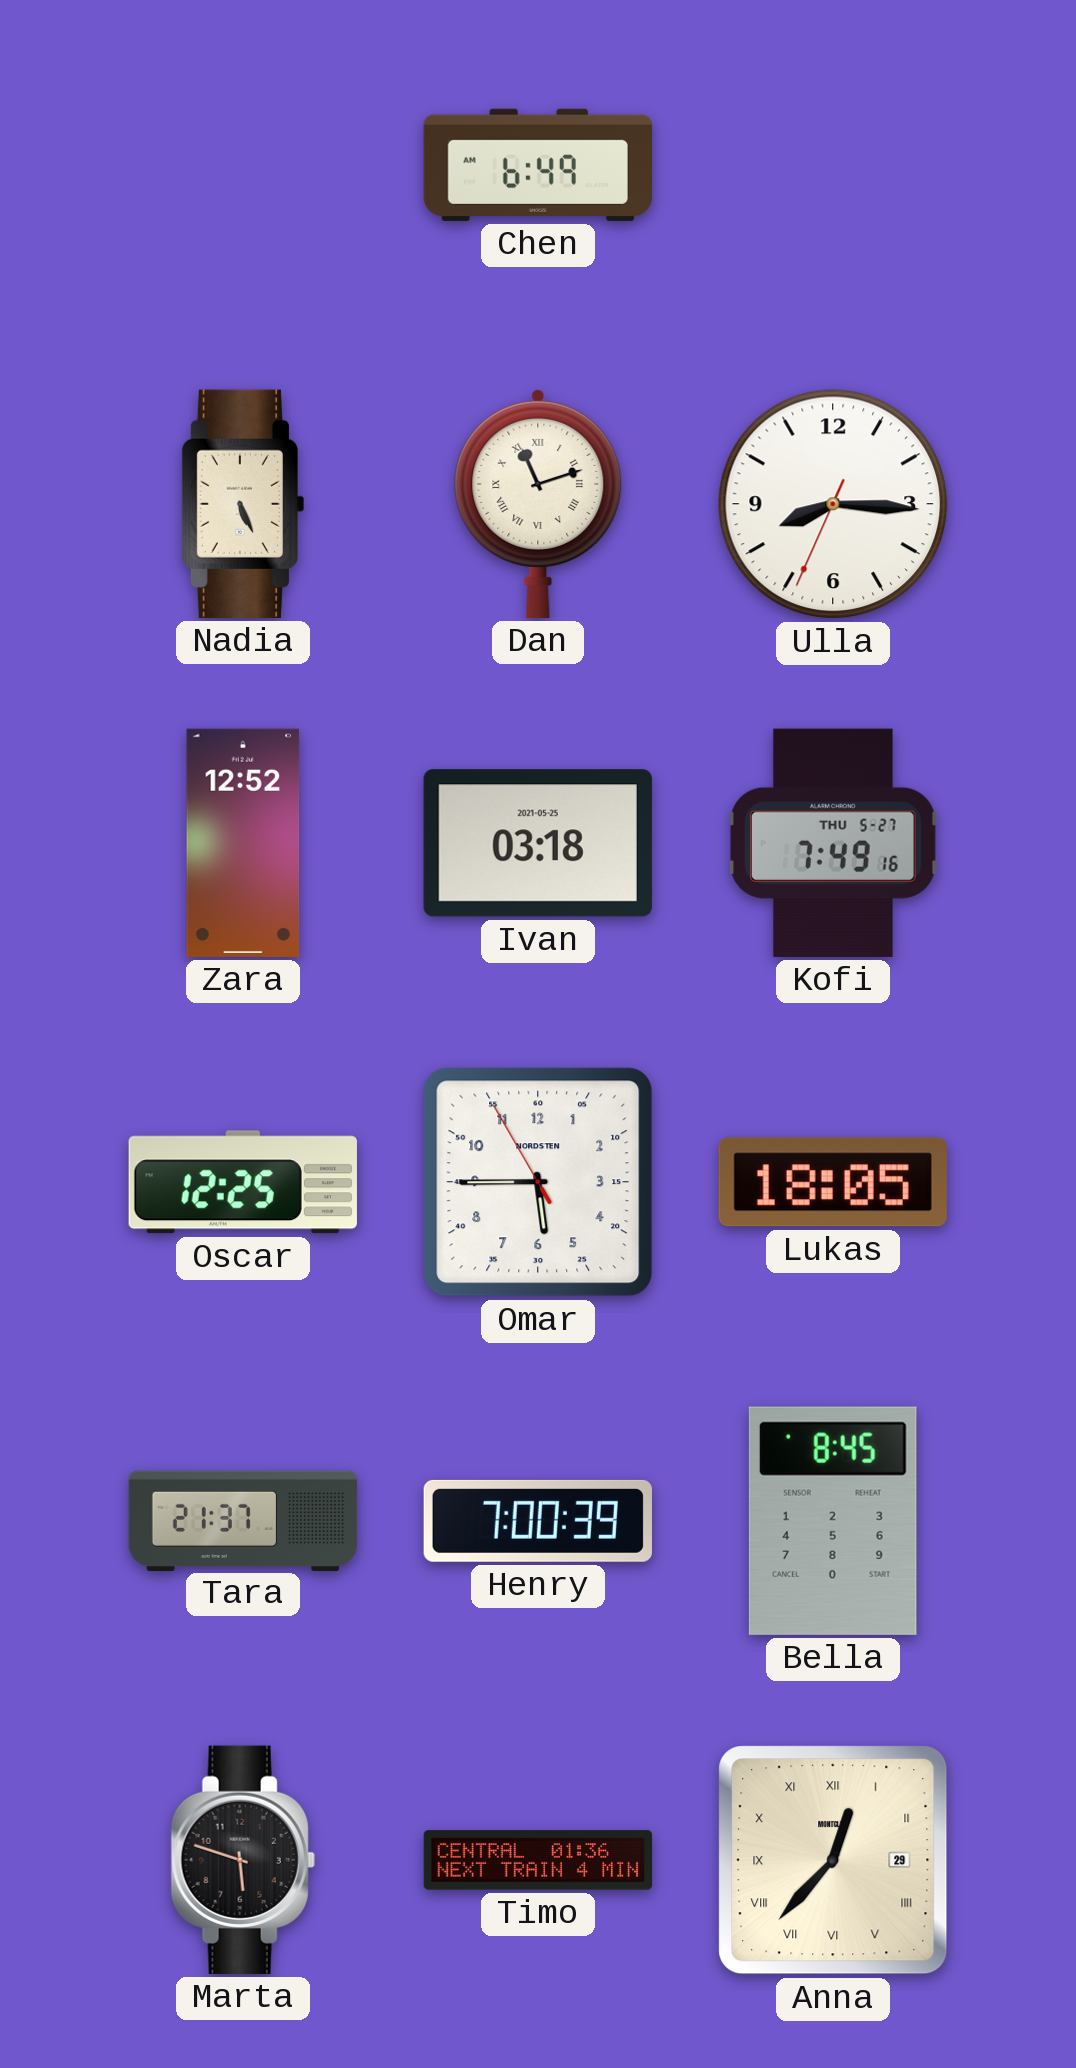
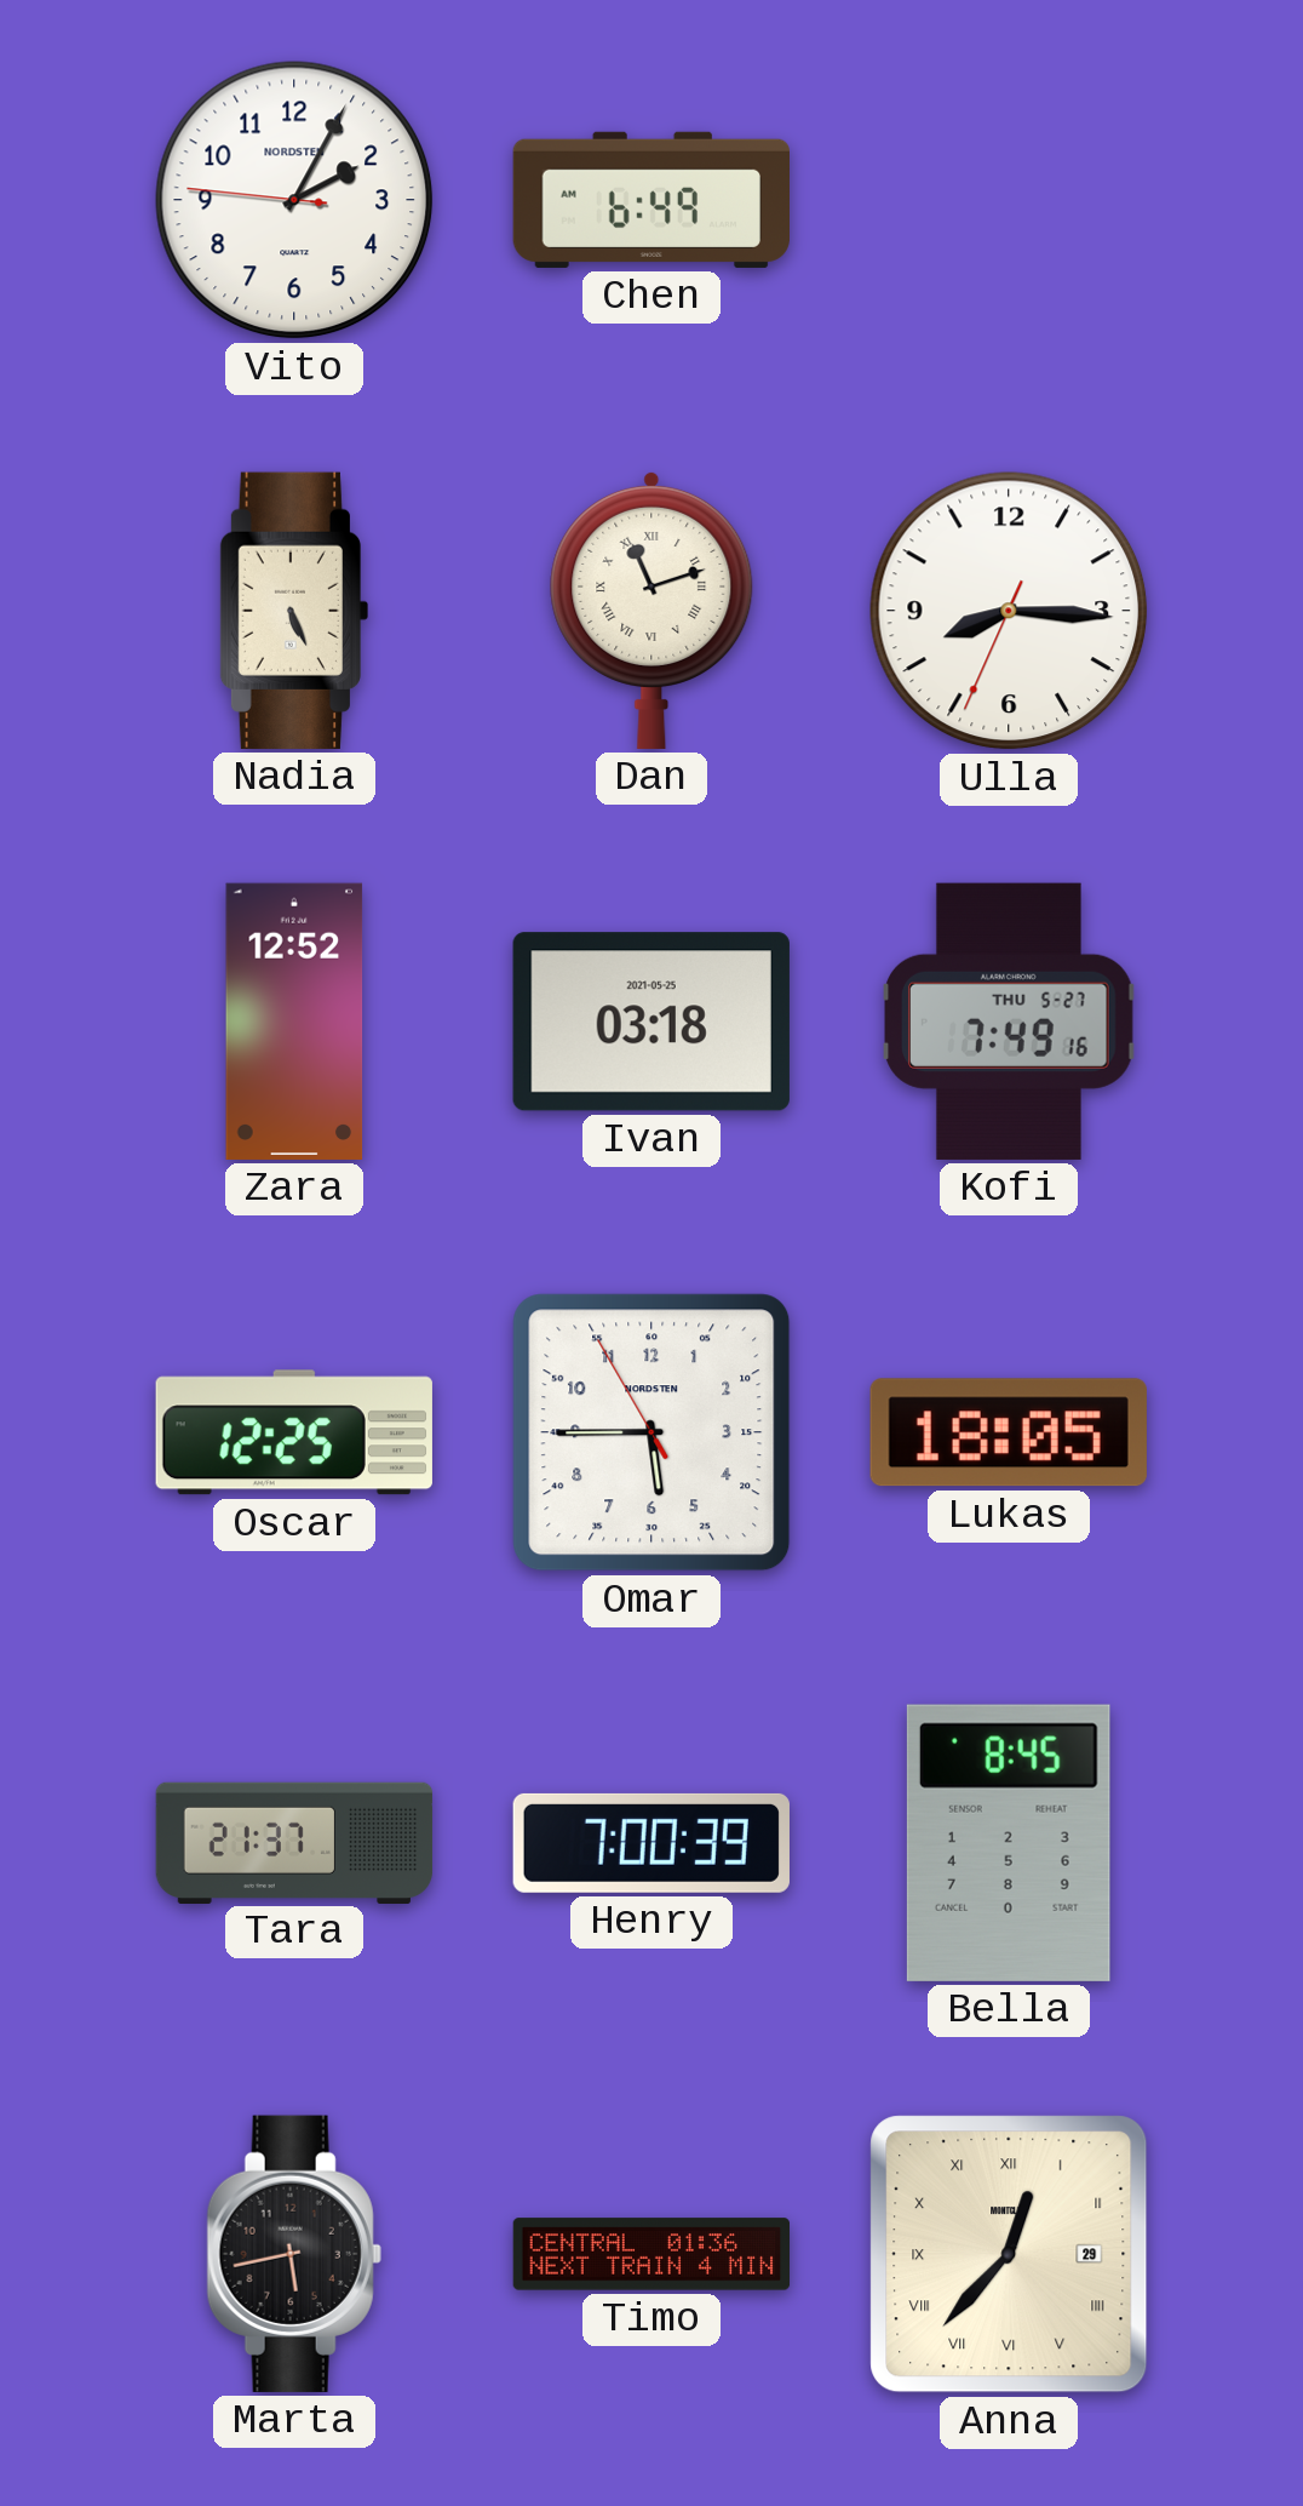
Vito: none -> 2:04
Marta: 5:48 -> 5:43
